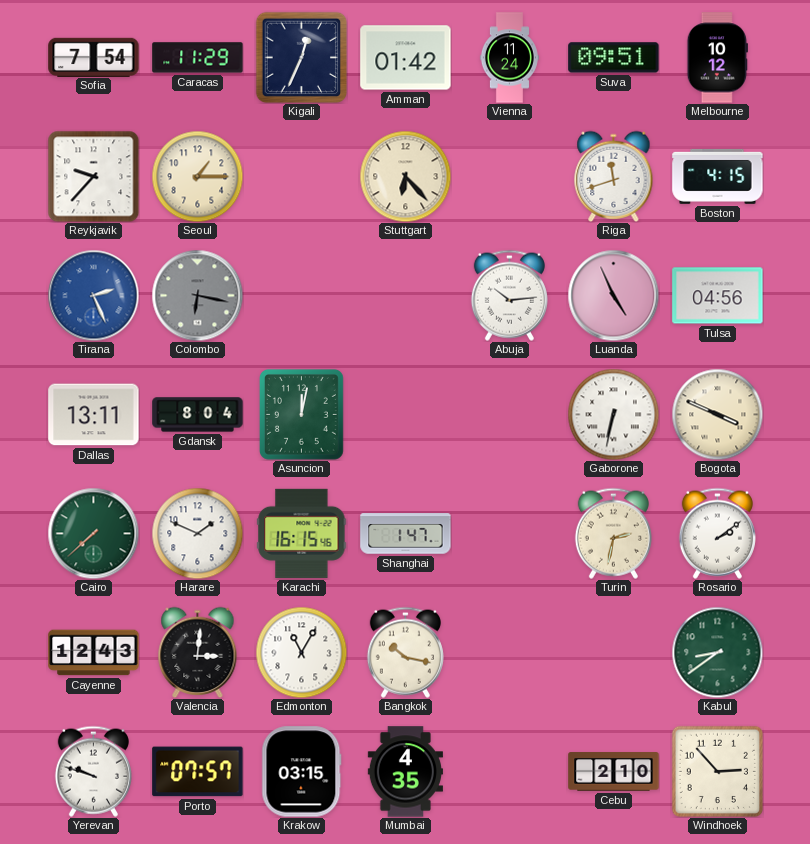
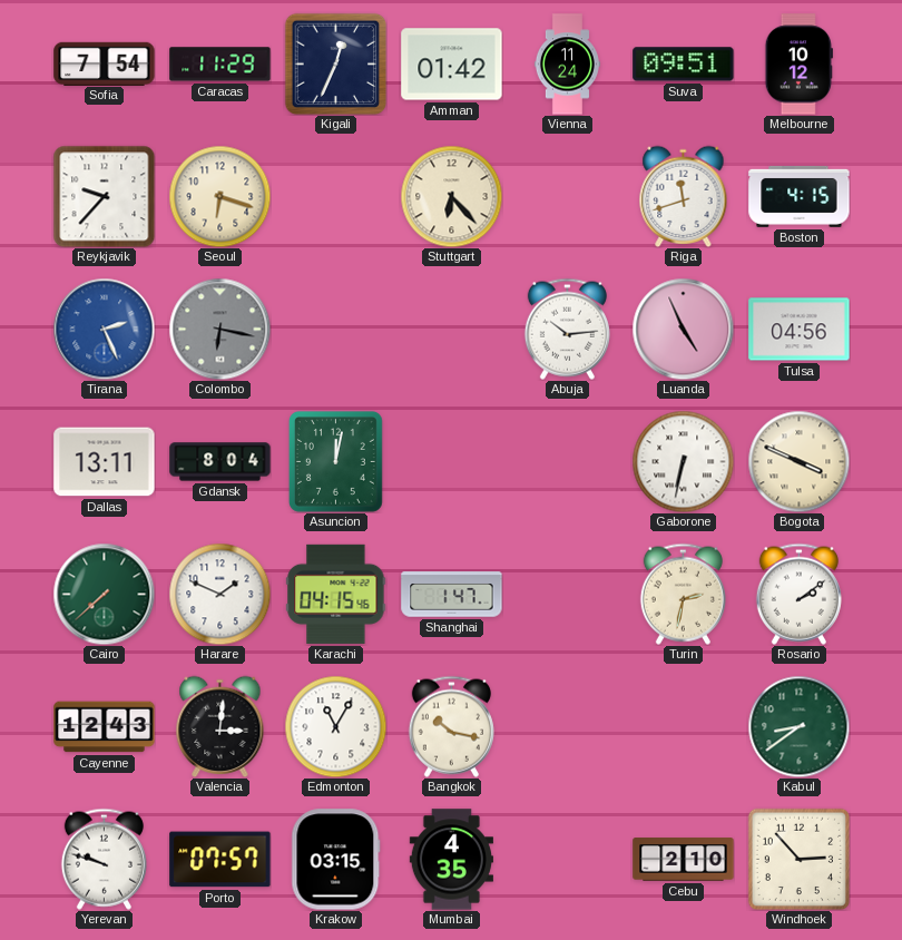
Seoul: 1:15 -> 6:18
Karachi: 16:15 -> 04:15
